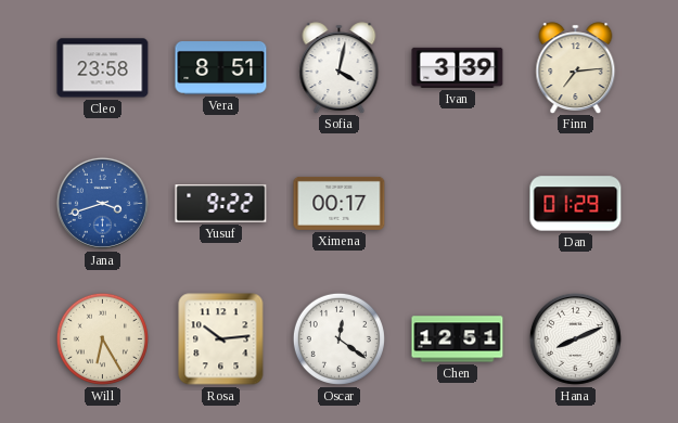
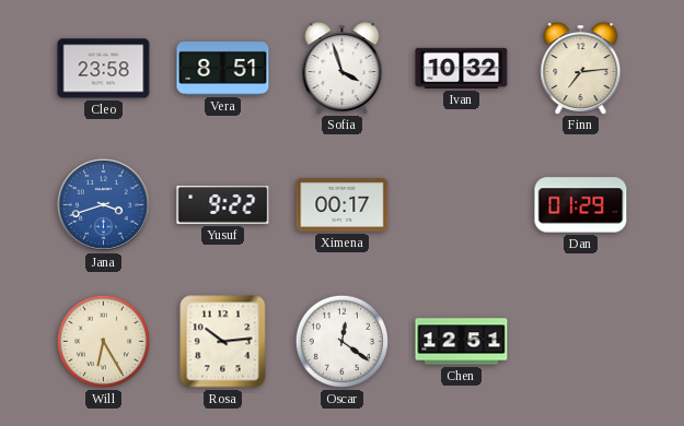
Sofia: 4:02 -> 3:57
Ivan: 3:39 -> 10:32
Hana: 8:11 -> none
